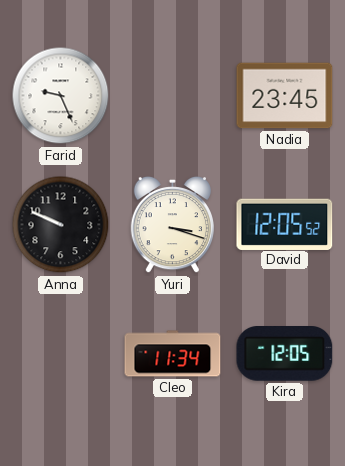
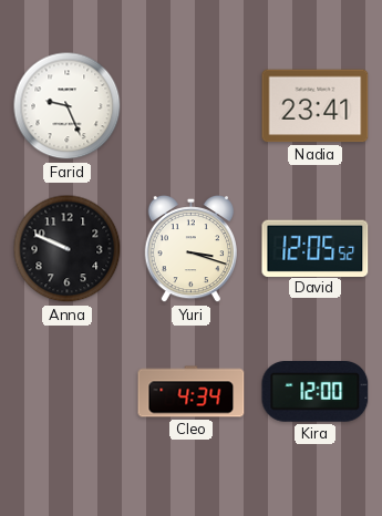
Nadia: 23:45 -> 23:41
Cleo: 11:34 -> 4:34
Kira: 12:05 -> 12:00
